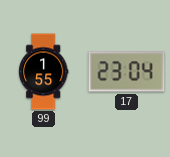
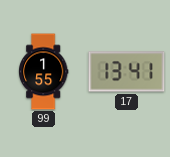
17: 23:04 -> 13:41
